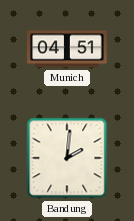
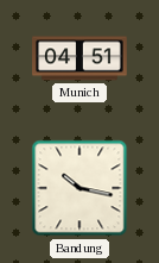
Bandung: 2:01 -> 10:17
